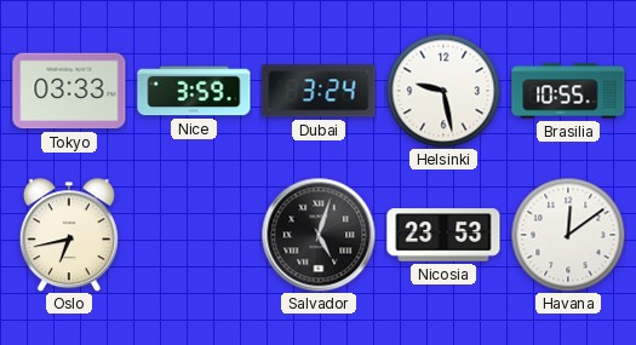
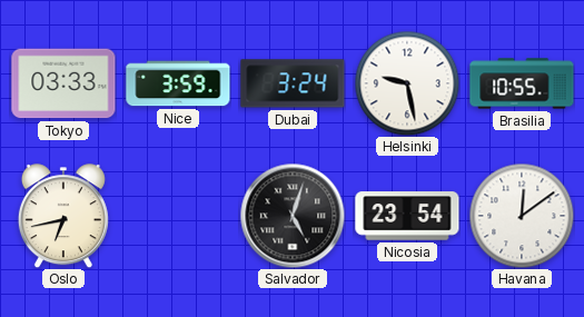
Nicosia: 23:53 -> 23:54
